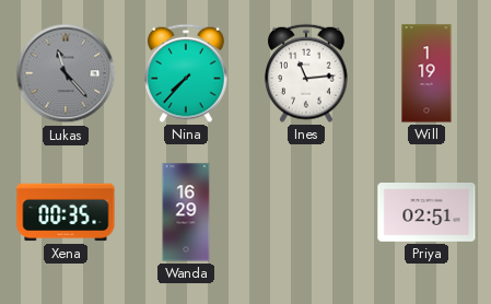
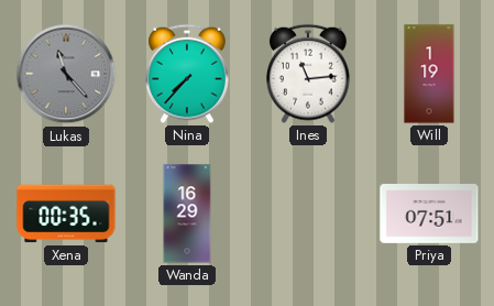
Priya: 02:51 -> 07:51
